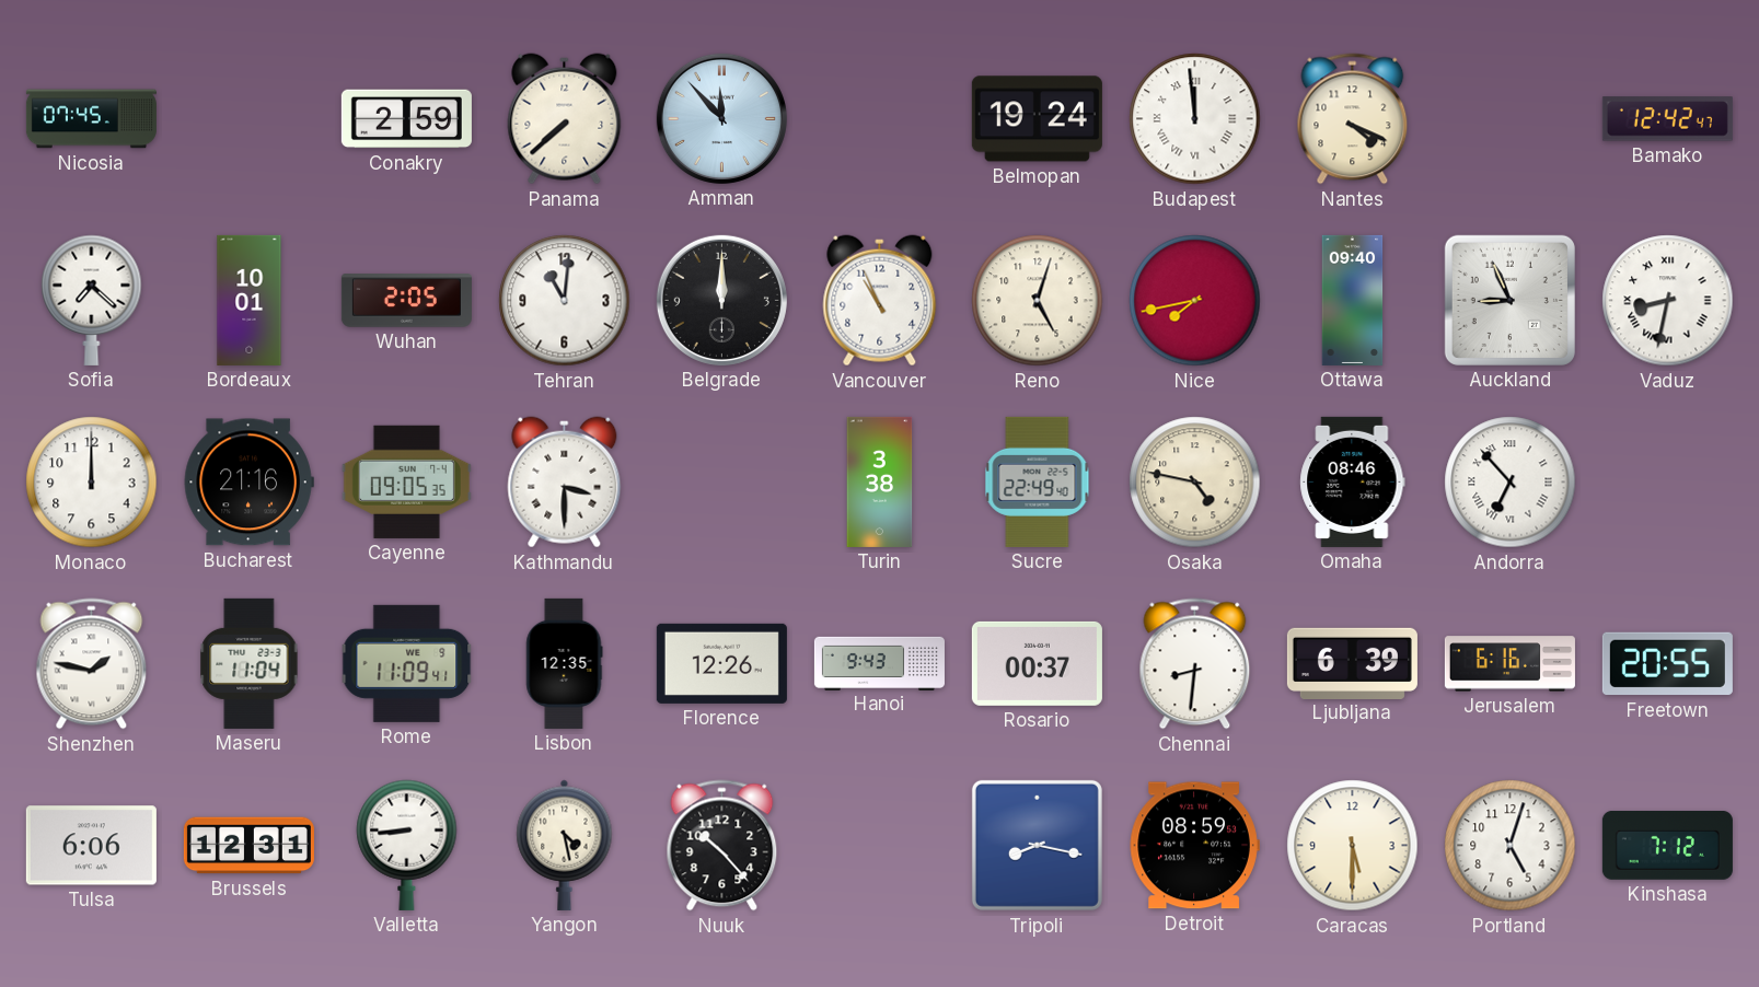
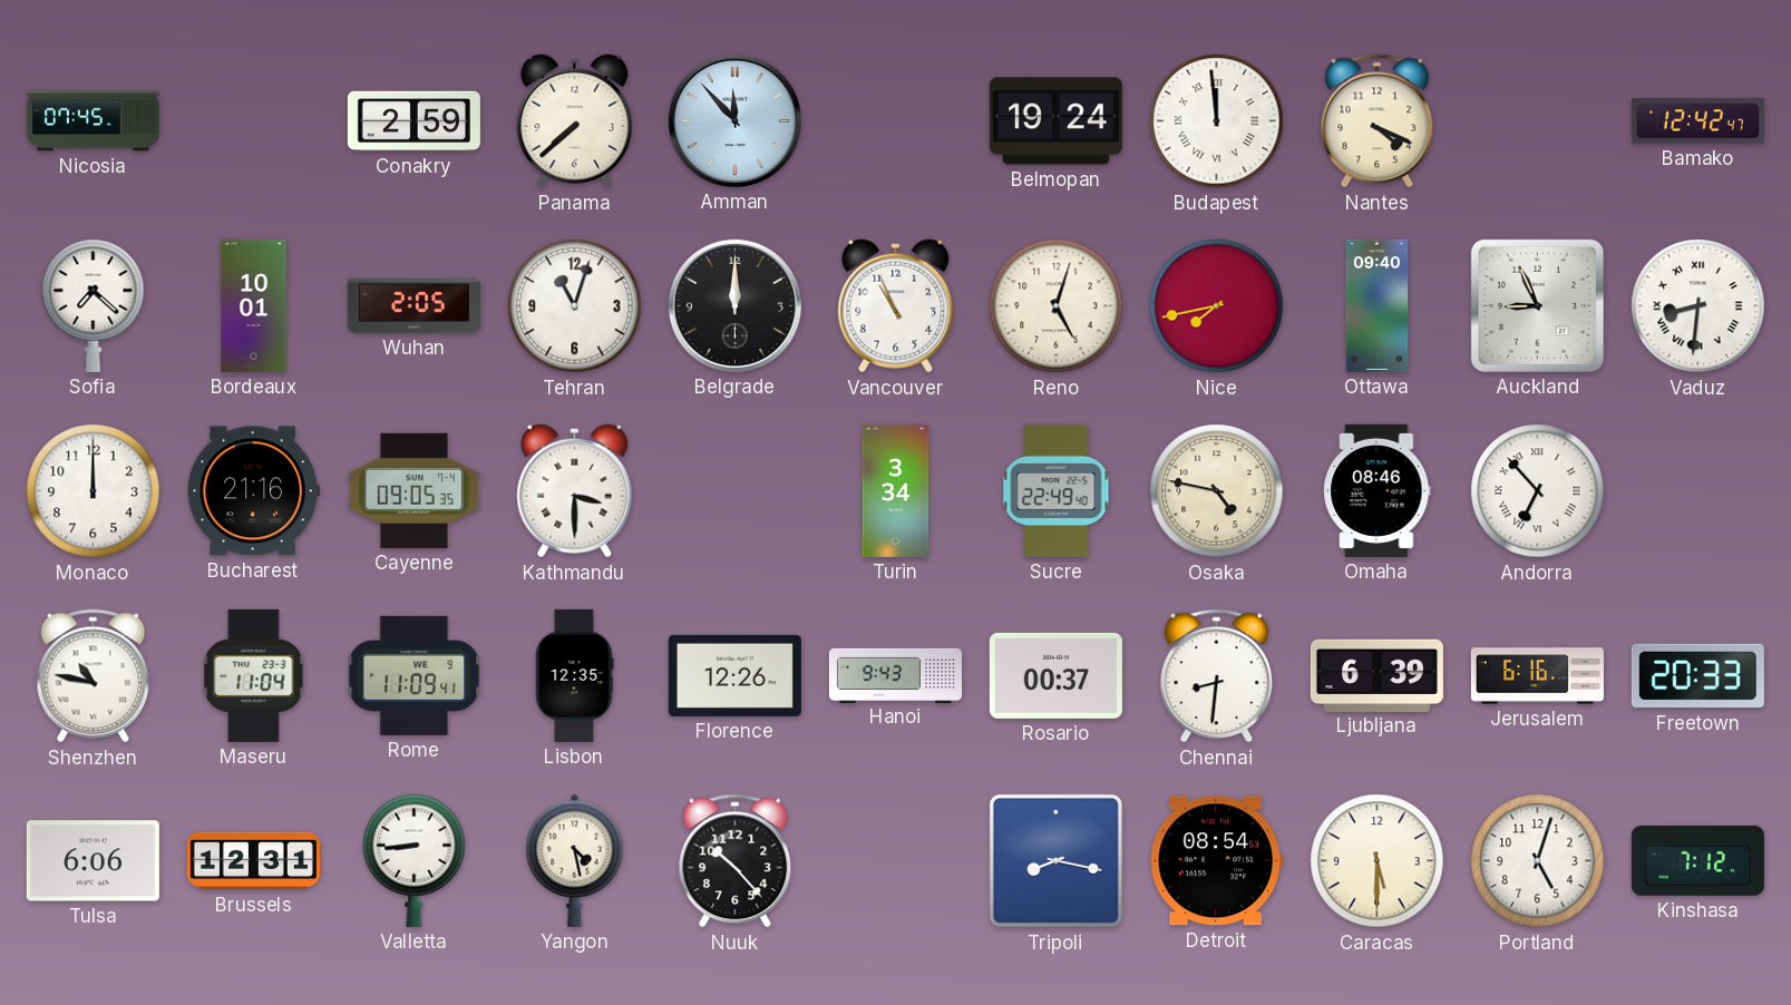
Tehran: 11:01 -> 11:03
Vaduz: 8:32 -> 8:31
Turin: 3:38 -> 3:34
Shenzhen: 1:47 -> 10:47
Freetown: 20:55 -> 20:33
Detroit: 08:59 -> 08:54
